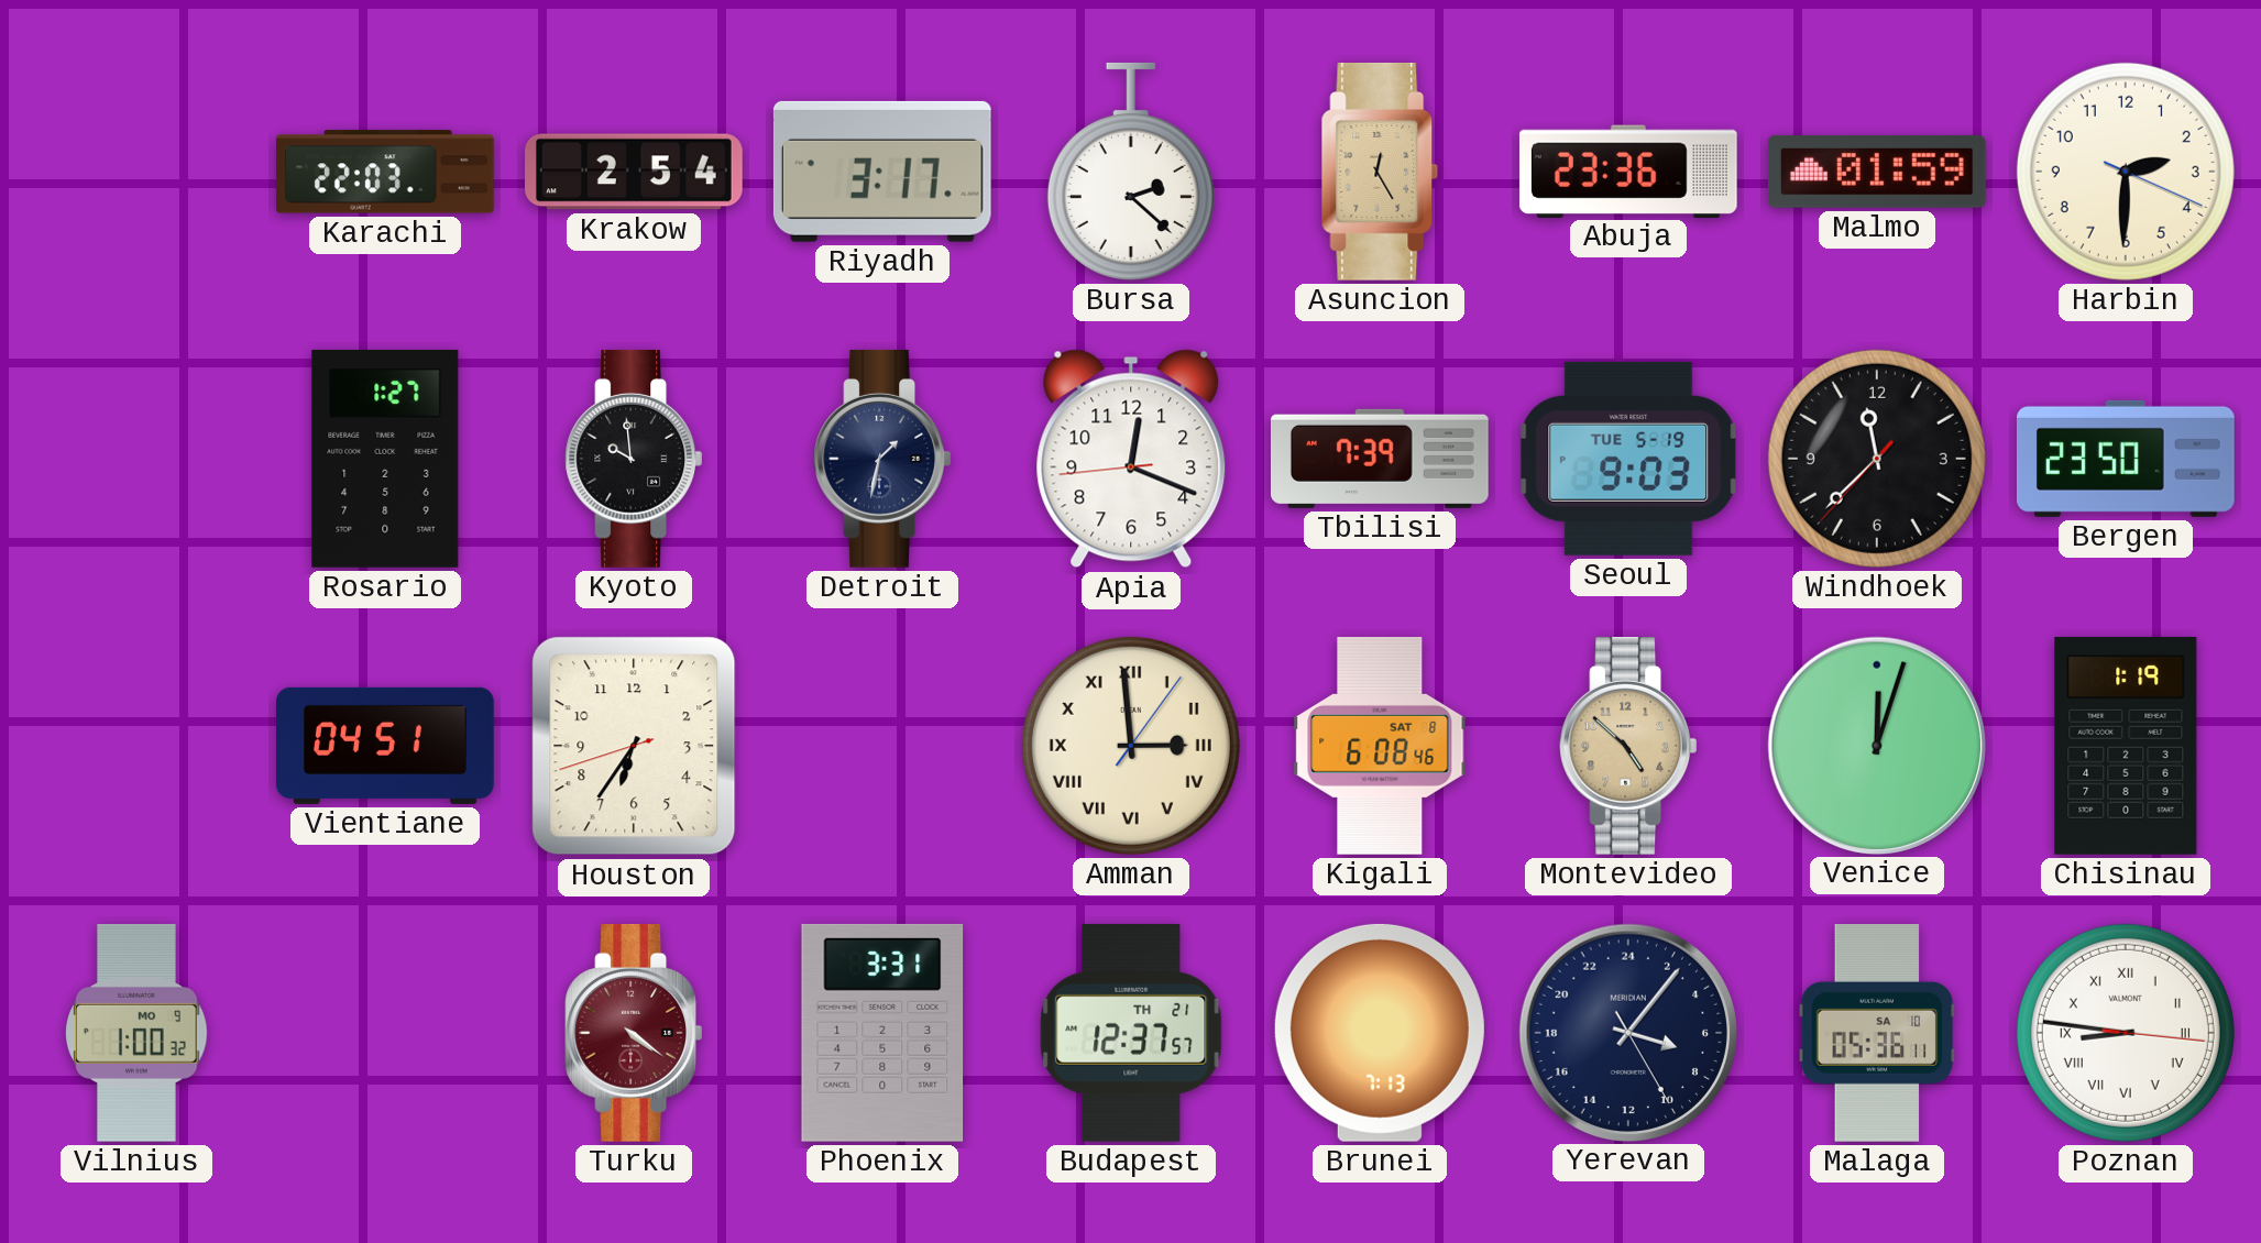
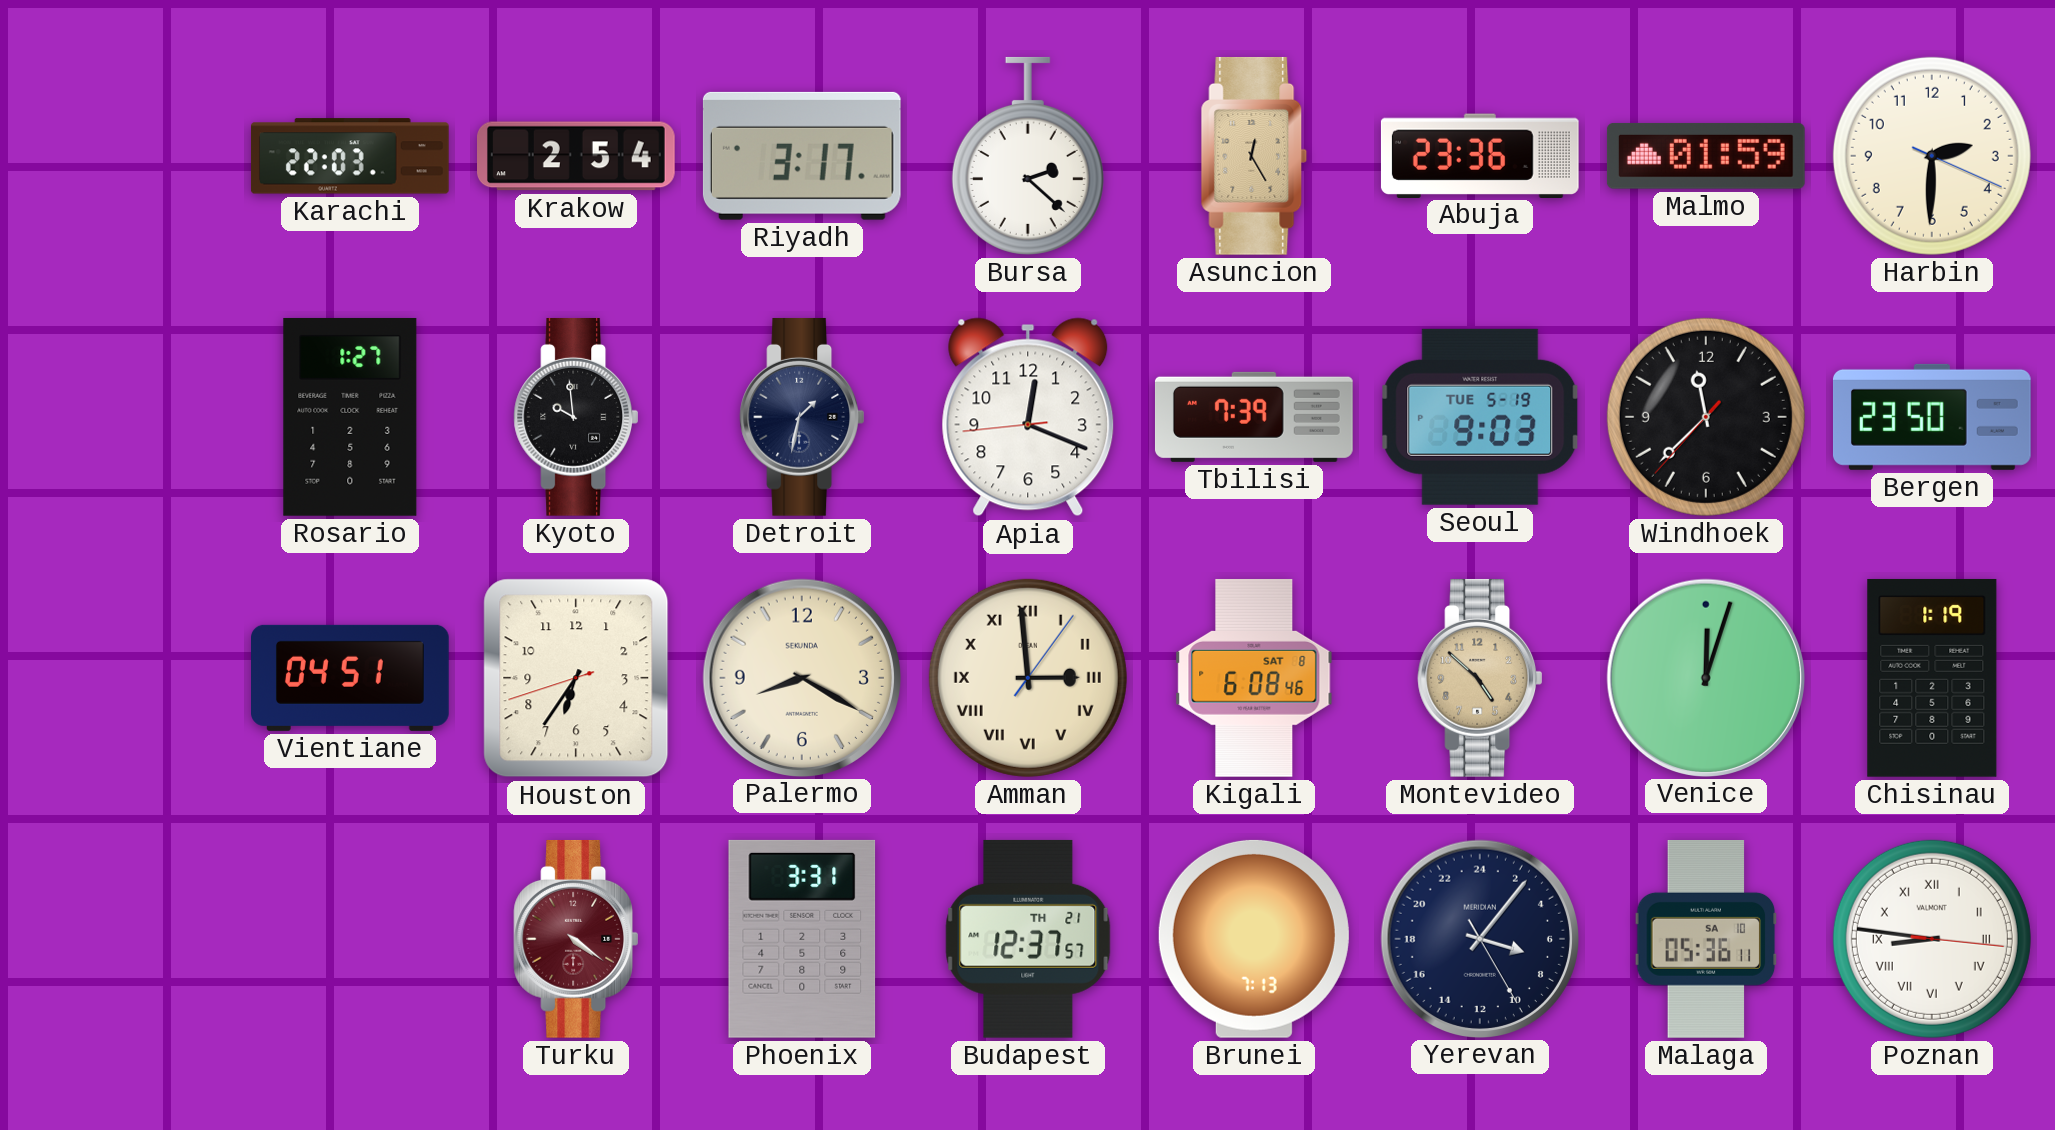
Palermo: none -> 8:20
Vilnius: 1:00 -> none
